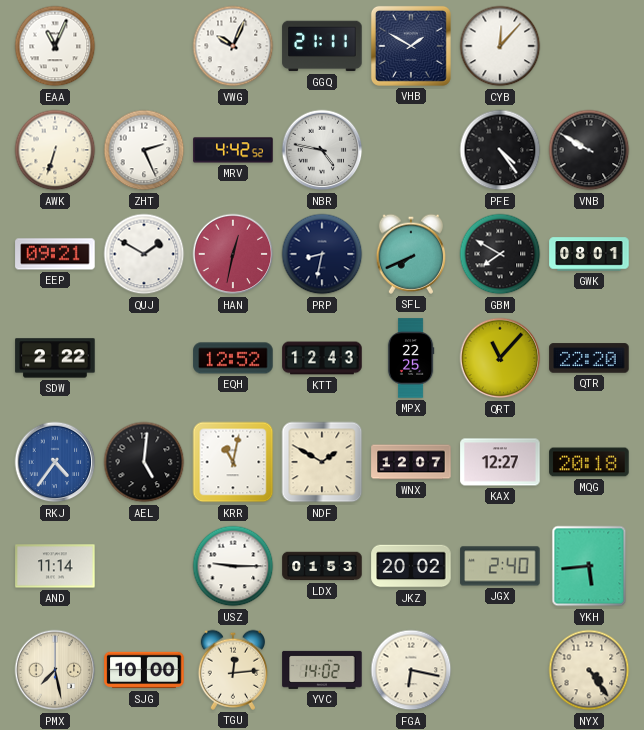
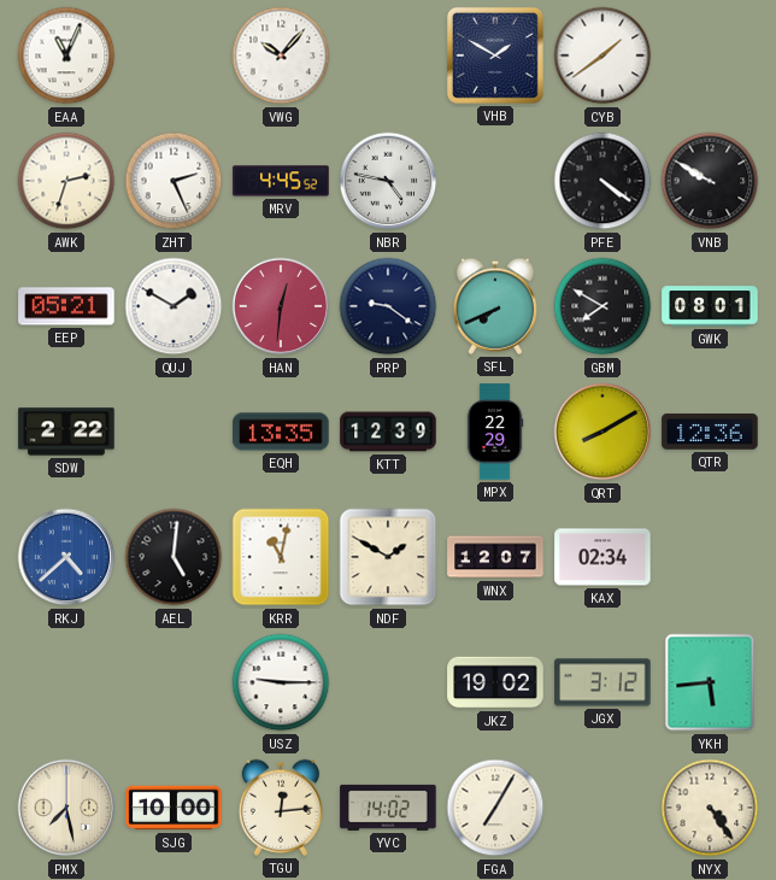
VWG: 10:04 -> 10:07
GGQ: 21:11 -> none
CYB: 12:07 -> 1:39
AWK: 6:33 -> 2:33
MRV: 4:42 -> 4:45
PFE: 4:24 -> 4:21
EEP: 09:21 -> 05:21
HAN: 12:32 -> 12:31
PRP: 8:32 -> 9:21
EQH: 12:52 -> 13:35
KTT: 12:43 -> 12:39
MPX: 22:25 -> 22:29
QRT: 11:07 -> 8:10
QTR: 22:20 -> 12:36
RKJ: 4:36 -> 4:38
KAX: 12:27 -> 02:34
MQG: 20:18 -> none
AND: 11:14 -> none
LDX: 01:53 -> none
JKZ: 20:02 -> 19:02
JGX: 2:40 -> 3:12
FGA: 6:17 -> 7:05
